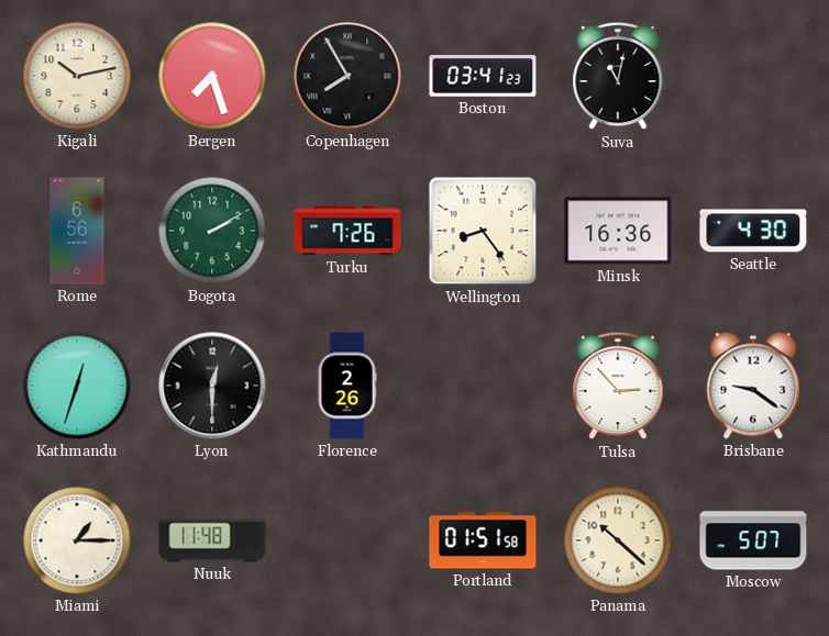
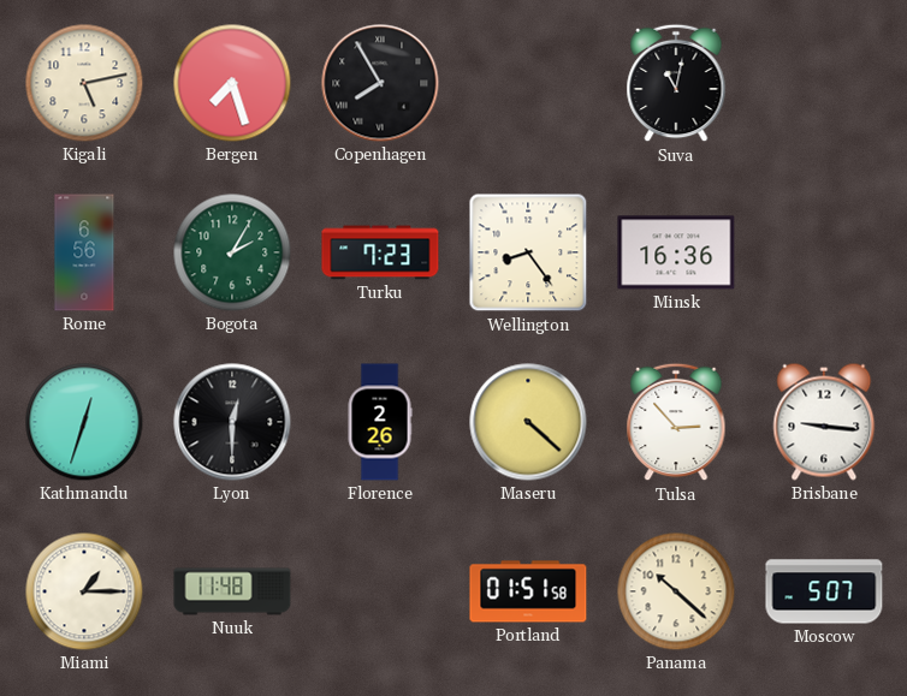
Kigali: 10:13 -> 5:13
Boston: 03:41 -> none
Bogota: 2:10 -> 2:05
Turku: 7:26 -> 7:23
Seattle: 4:30 -> none
Maseru: none -> 4:22
Brisbane: 9:21 -> 9:16
